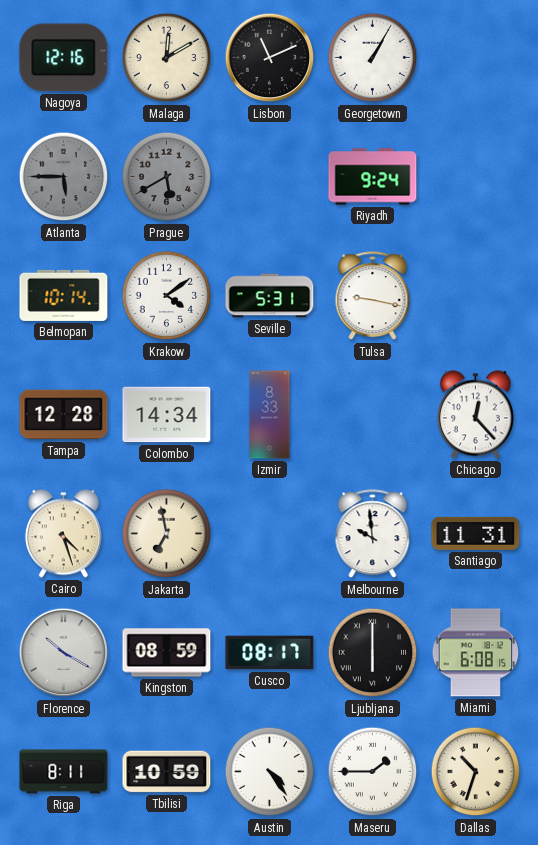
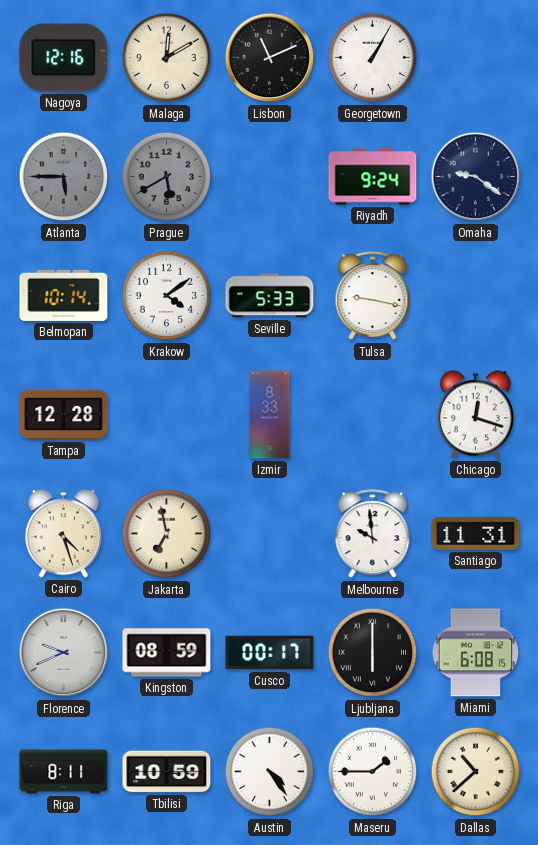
Omaha: none -> 9:21
Seville: 5:31 -> 5:33
Colombo: 14:34 -> none
Chicago: 12:23 -> 12:18
Florence: 10:20 -> 9:41
Cusco: 08:17 -> 00:17
Dallas: 10:33 -> 10:38
